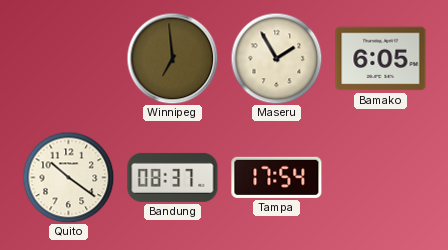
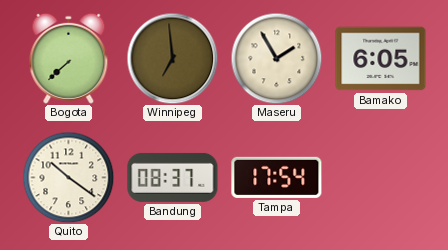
Bogota: none -> 7:38
